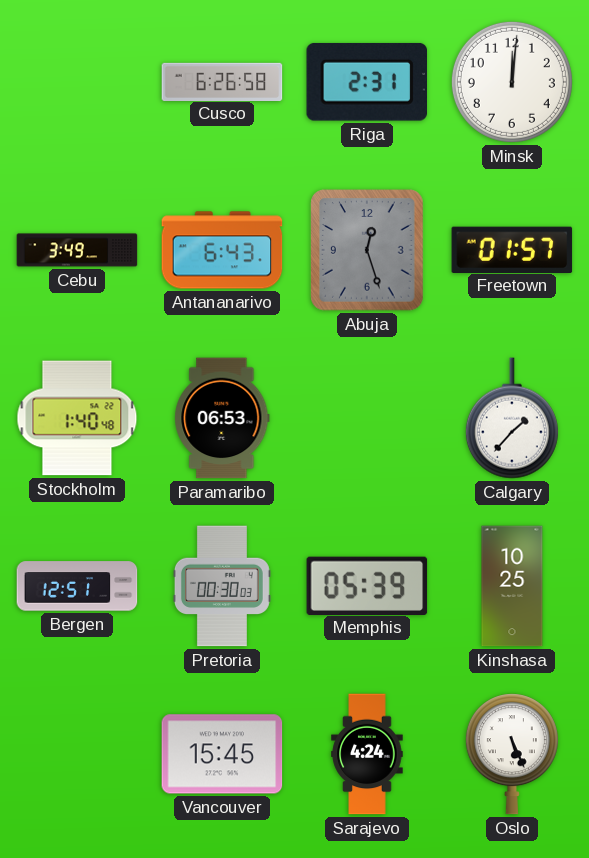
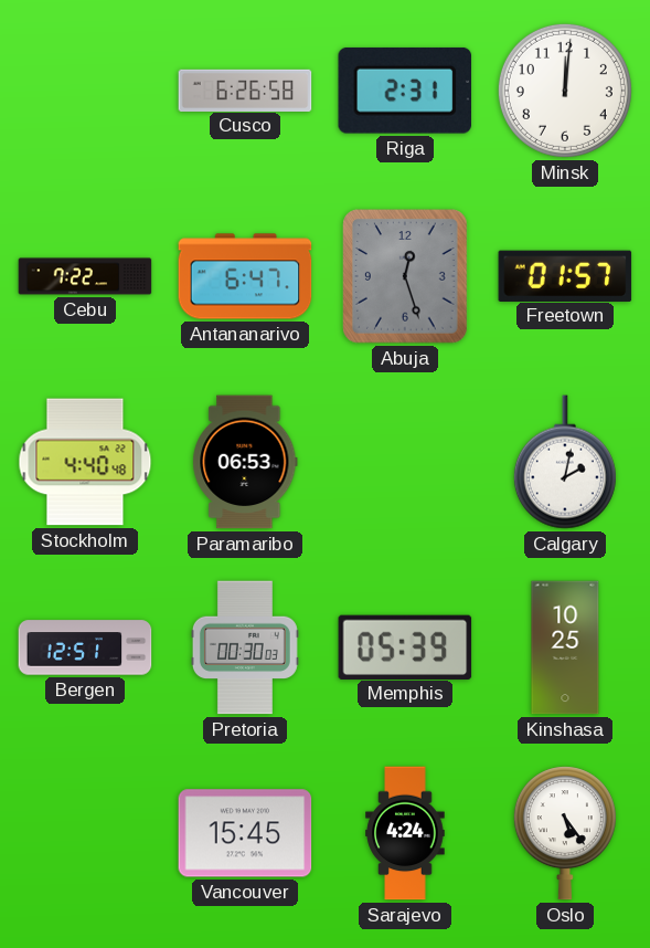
Cebu: 3:49 -> 7:22
Antananarivo: 6:43 -> 6:47
Stockholm: 1:40 -> 4:40
Calgary: 1:37 -> 2:02
Oslo: 5:26 -> 5:24
